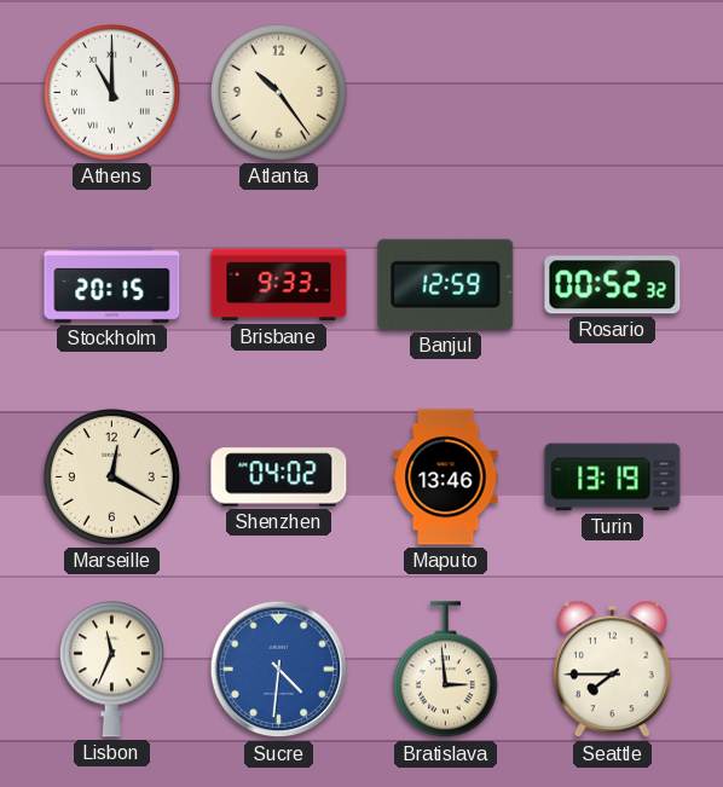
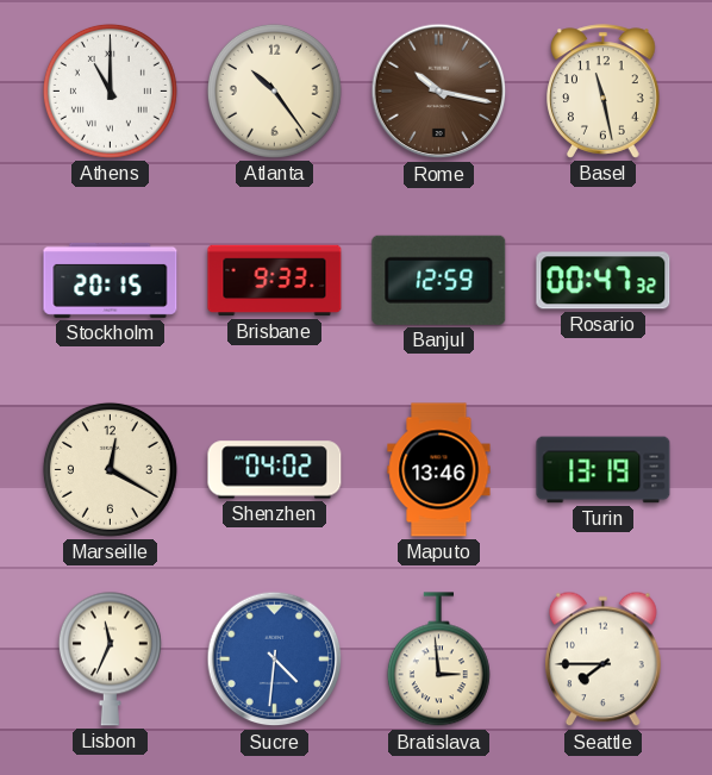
Rome: none -> 10:17
Basel: none -> 11:28
Rosario: 00:52 -> 00:47
